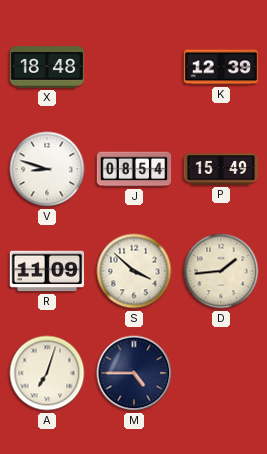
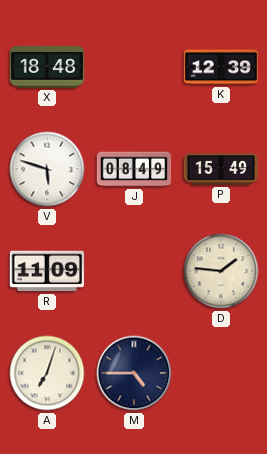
V: 8:48 -> 5:48
J: 08:54 -> 08:49
S: 3:52 -> none
D: 1:44 -> 1:46
